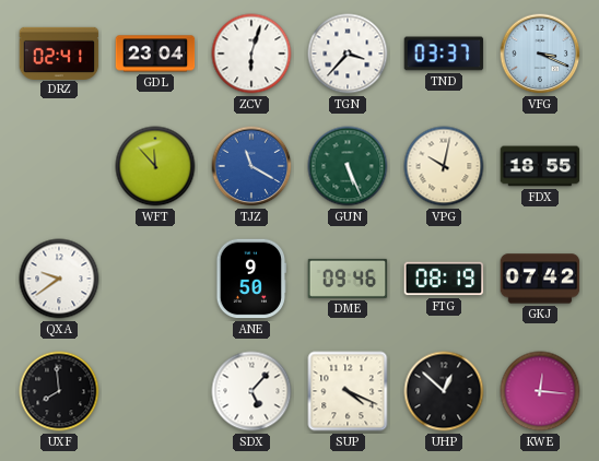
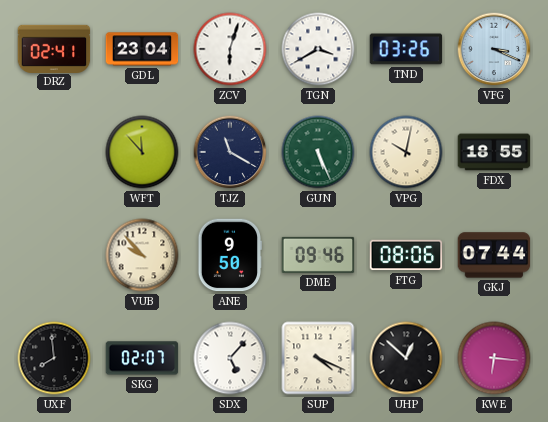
TGN: 3:37 -> 3:40
TND: 03:37 -> 03:26
TJZ dial: blue -> navy
QXA: 9:39 -> none
VUB: none -> 9:53
FTG: 08:19 -> 08:06
GKJ: 07:42 -> 07:44
SKG: none -> 02:07
KWE: 12:16 -> 6:16
